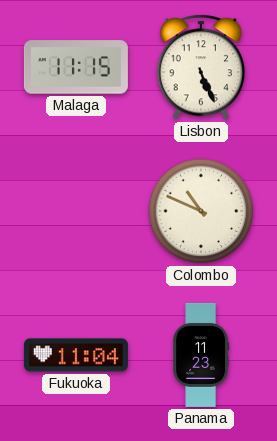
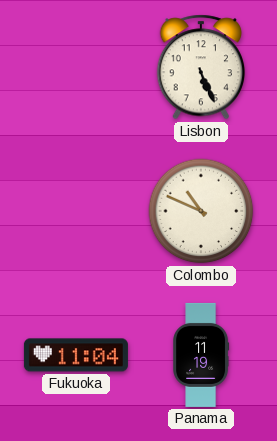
Malaga: 11:15 -> none
Panama: 11:23 -> 11:19
